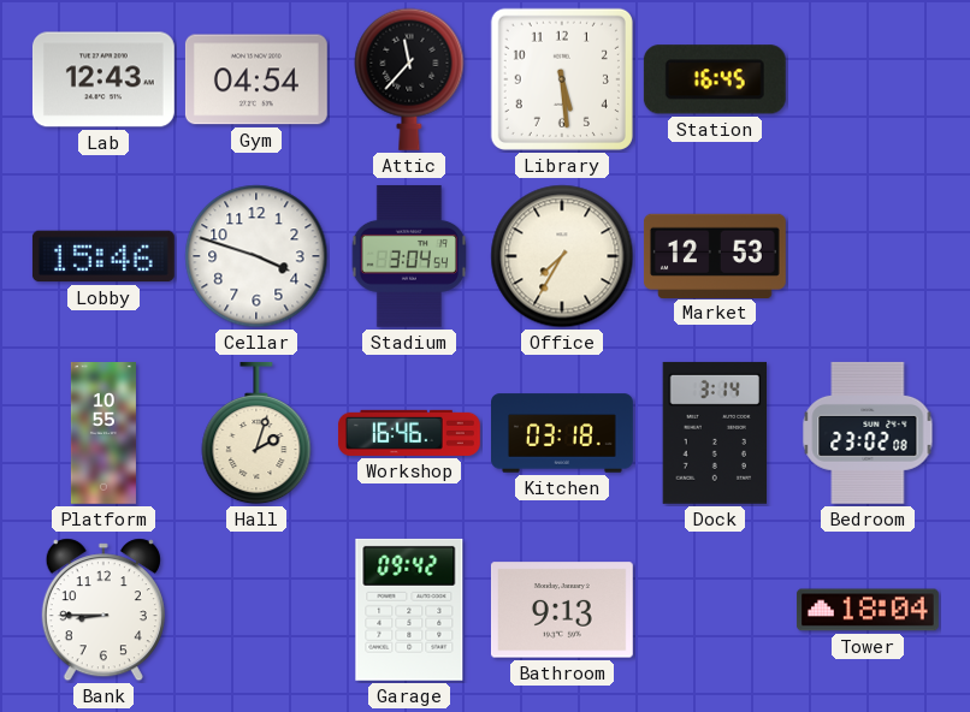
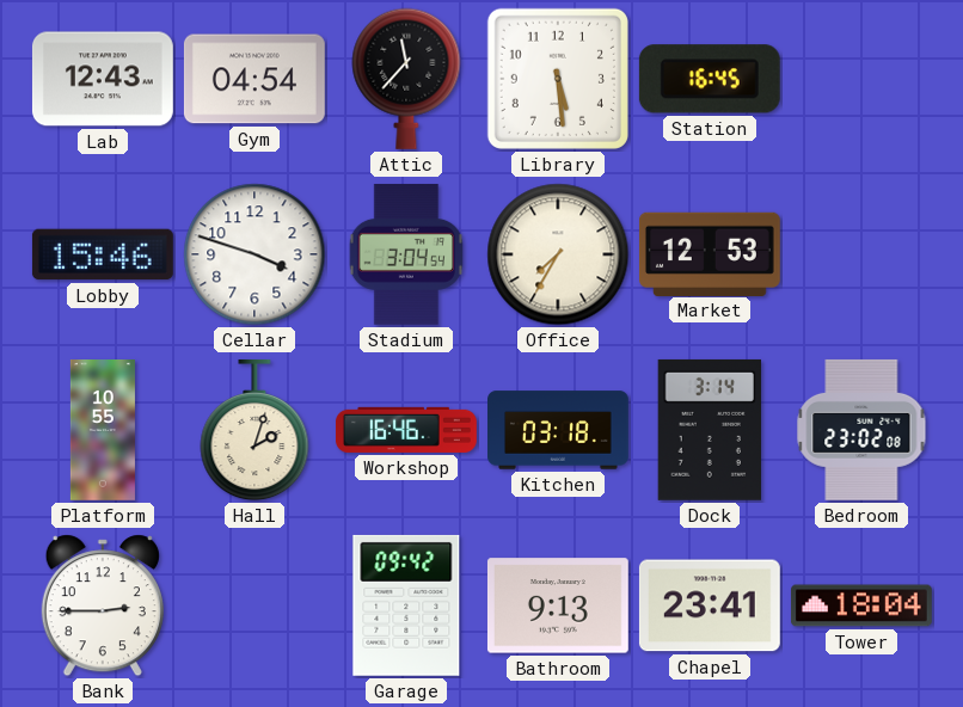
Bank: 8:45 -> 2:45
Chapel: none -> 23:41
